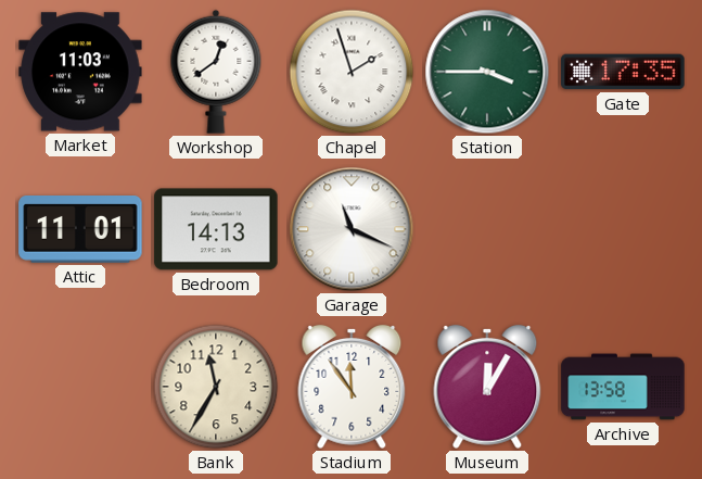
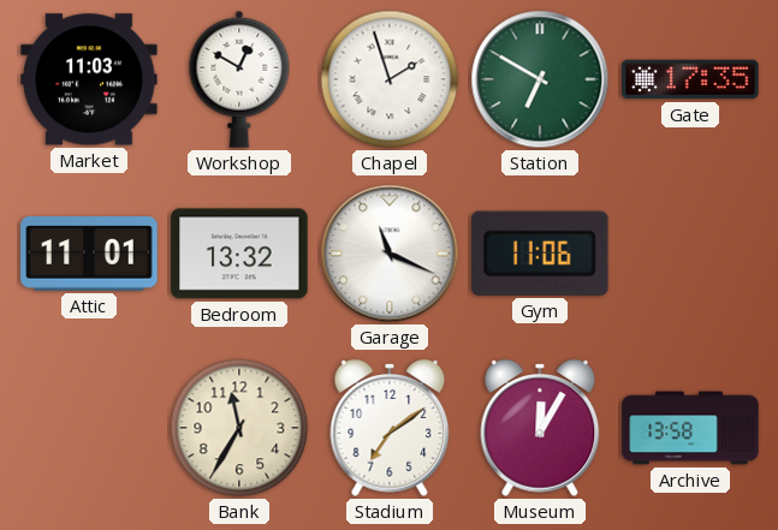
Workshop: 12:39 -> 12:50
Station: 3:45 -> 6:50
Bedroom: 14:13 -> 13:32
Gym: none -> 11:06
Stadium: 11:54 -> 7:09
